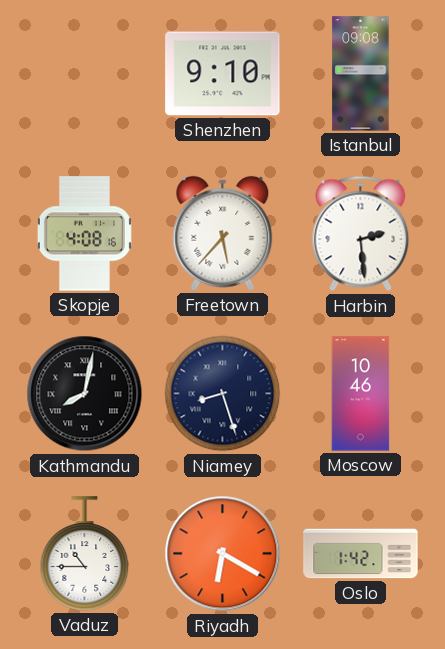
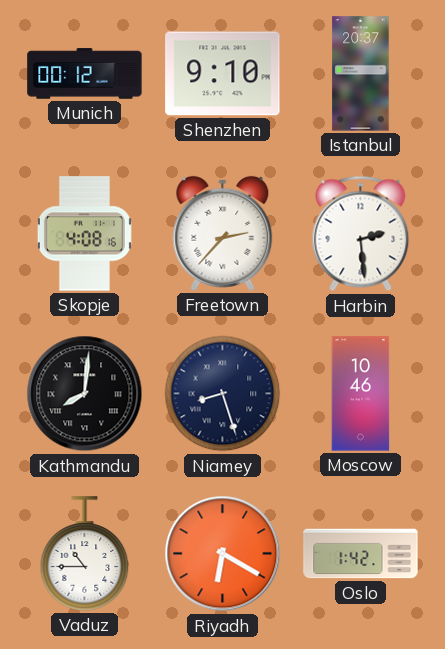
Munich: none -> 00:12
Istanbul: 09:08 -> 20:37
Freetown: 5:37 -> 2:37
Kathmandu: 8:02 -> 8:01
